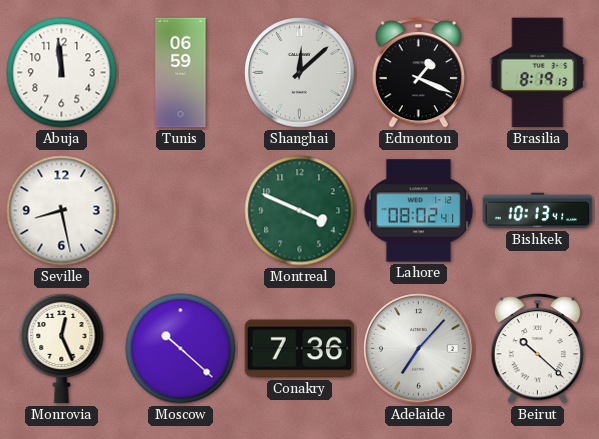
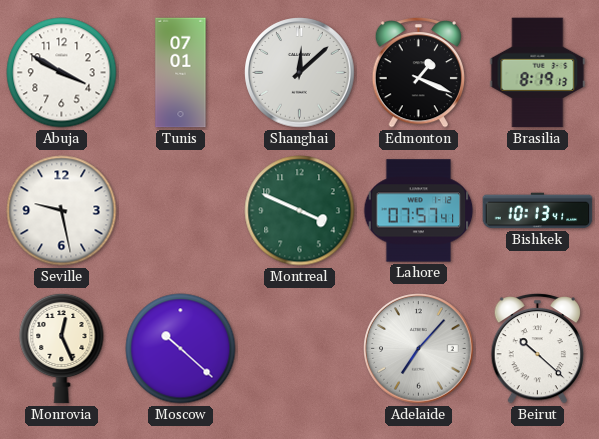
Abuja: 11:59 -> 3:50
Tunis: 06:59 -> 07:01
Seville: 8:28 -> 9:28
Lahore: 08:02 -> 07:57
Conakry: 7:36 -> none
